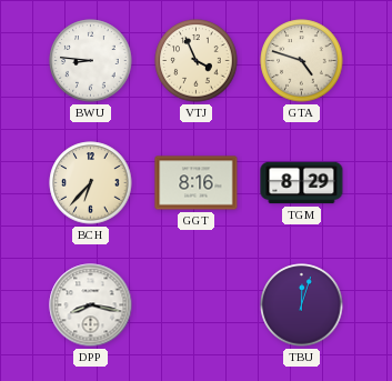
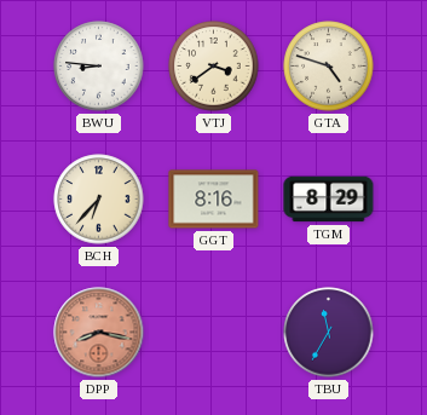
VTJ: 3:56 -> 3:39
DPP dial: white -> salmon
TBU: 12:03 -> 11:35
